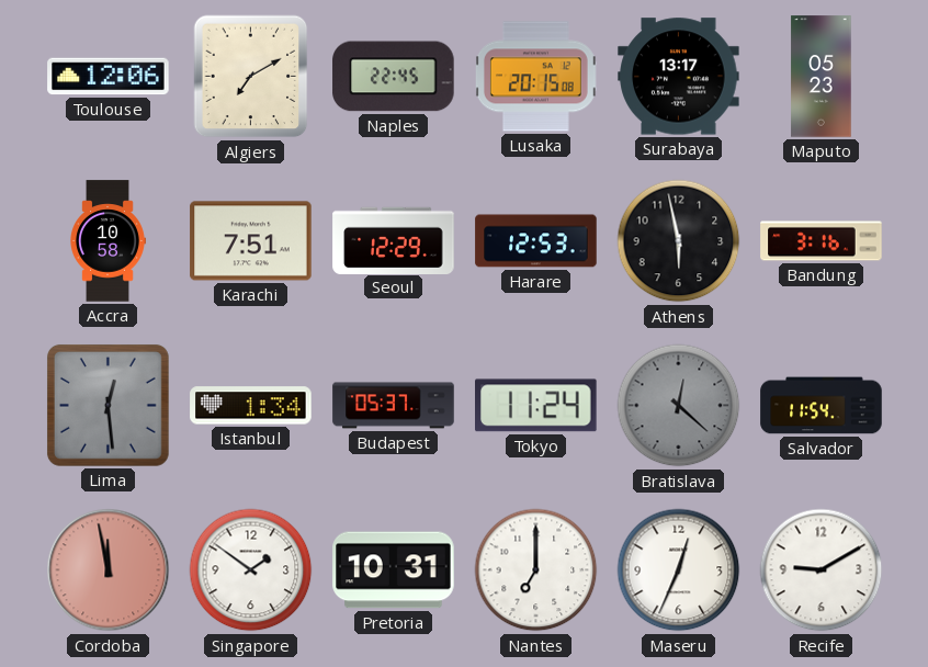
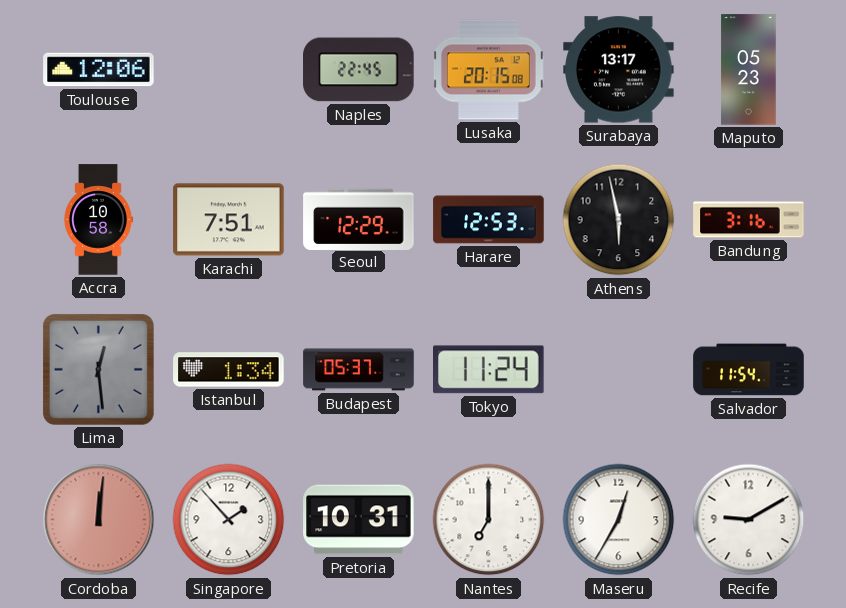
Algiers: 7:10 -> none
Bratislava: 12:22 -> none
Cordoba: 11:58 -> 12:01
Singapore: 1:51 -> 1:53
Maseru: 12:34 -> 12:35
